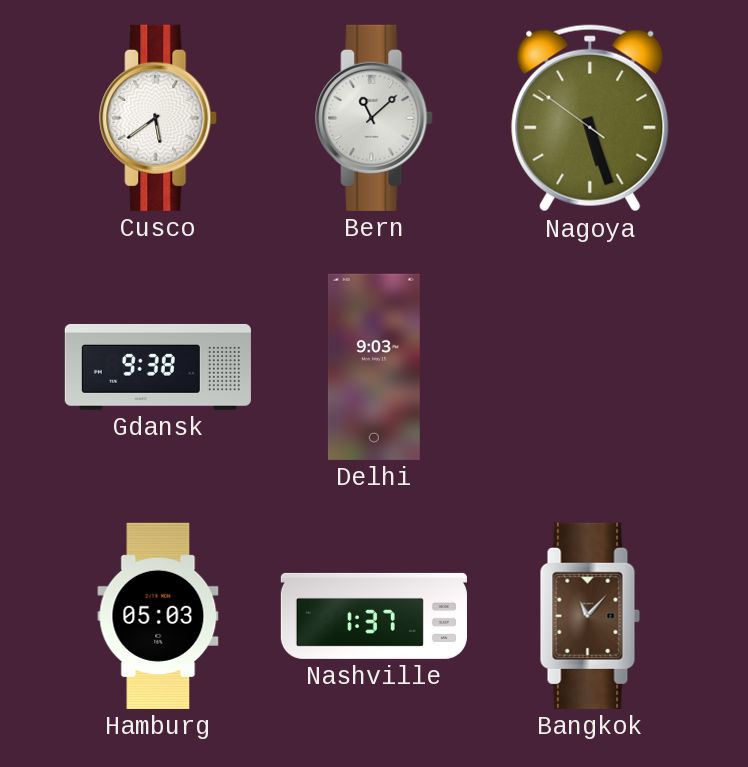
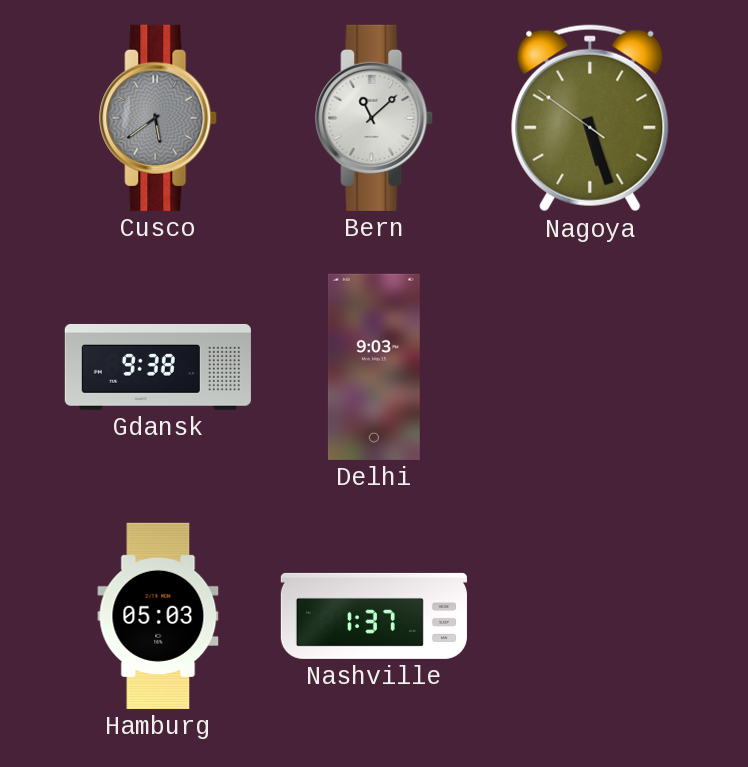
Cusco dial: white -> grey
Bangkok: 11:07 -> none
